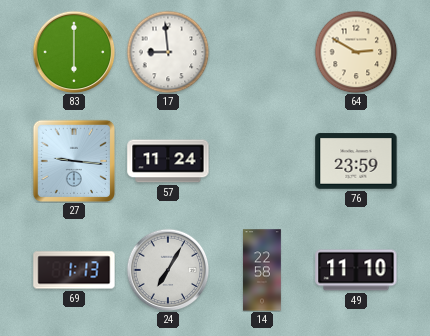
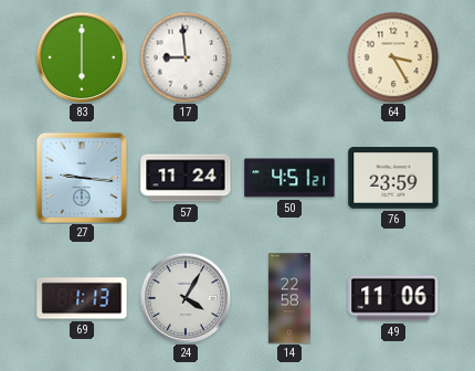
64: 2:50 -> 3:25
50: none -> 4:51
24: 7:05 -> 4:05
49: 11:10 -> 11:06
